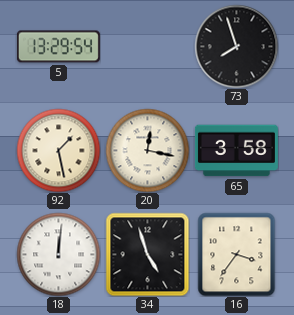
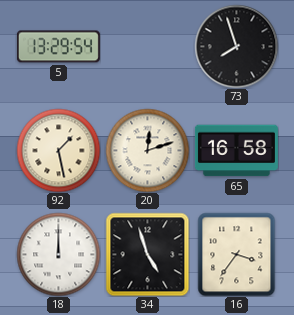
20: 12:17 -> 12:12
65: 3:58 -> 16:58
18: 12:01 -> 12:00
